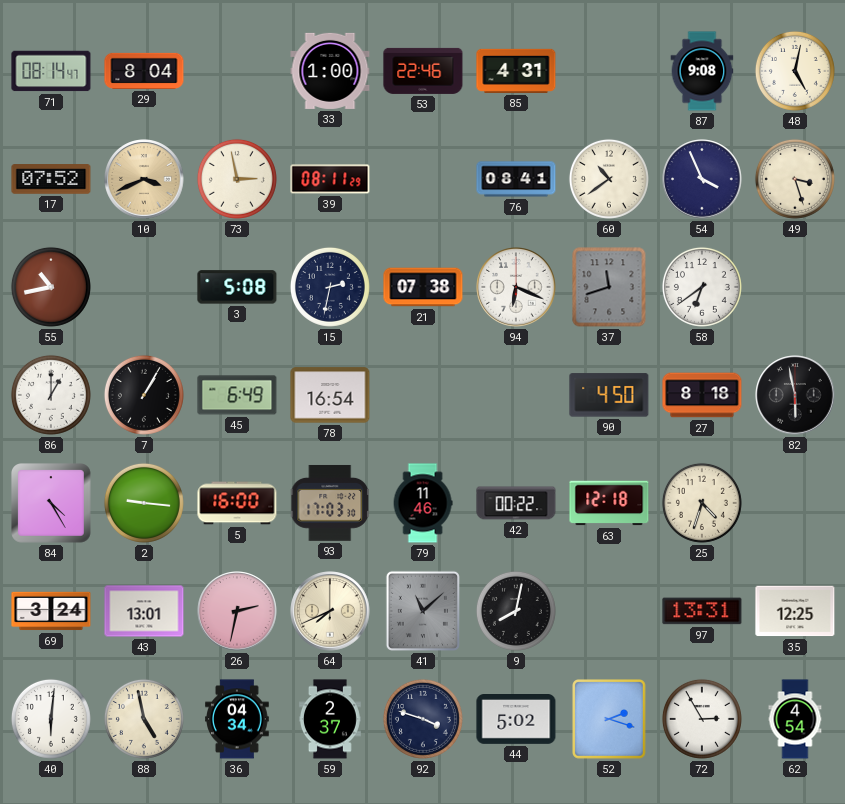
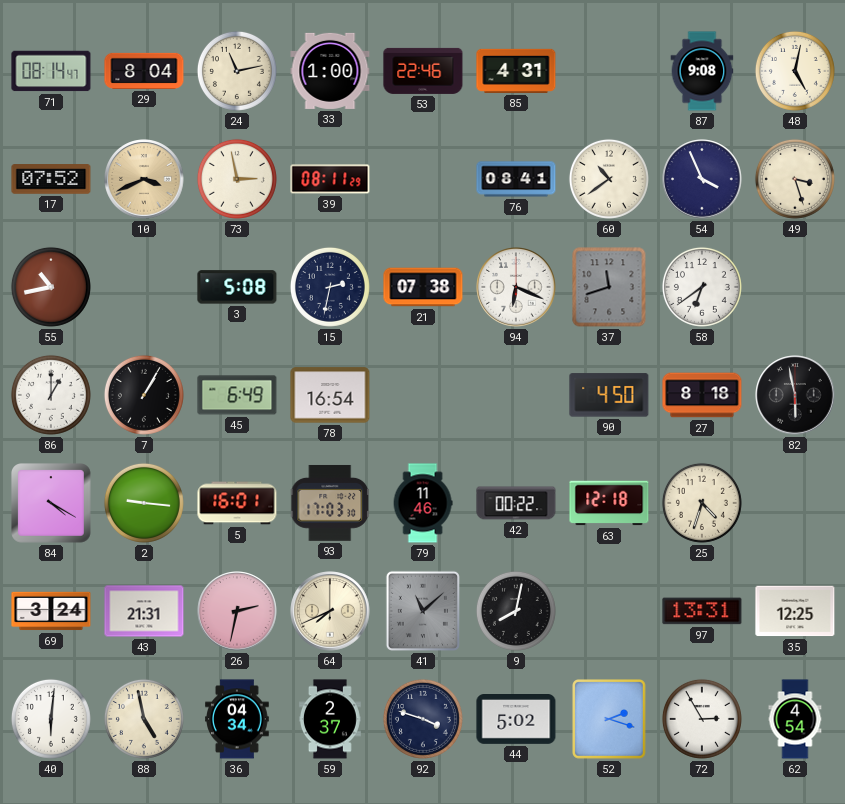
24: none -> 11:13
84: 4:25 -> 4:20
5: 16:00 -> 16:01
43: 13:01 -> 21:31
